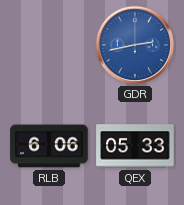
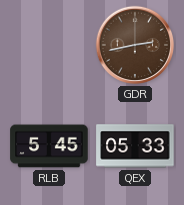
GDR dial: blue -> brown
RLB: 6:06 -> 5:45
